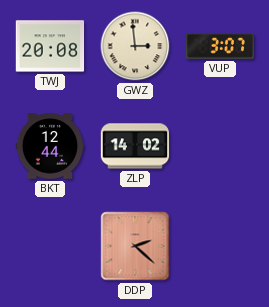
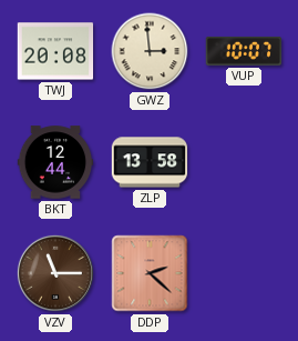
VUP: 3:07 -> 10:07
ZLP: 14:02 -> 13:58
VZV: none -> 11:15
